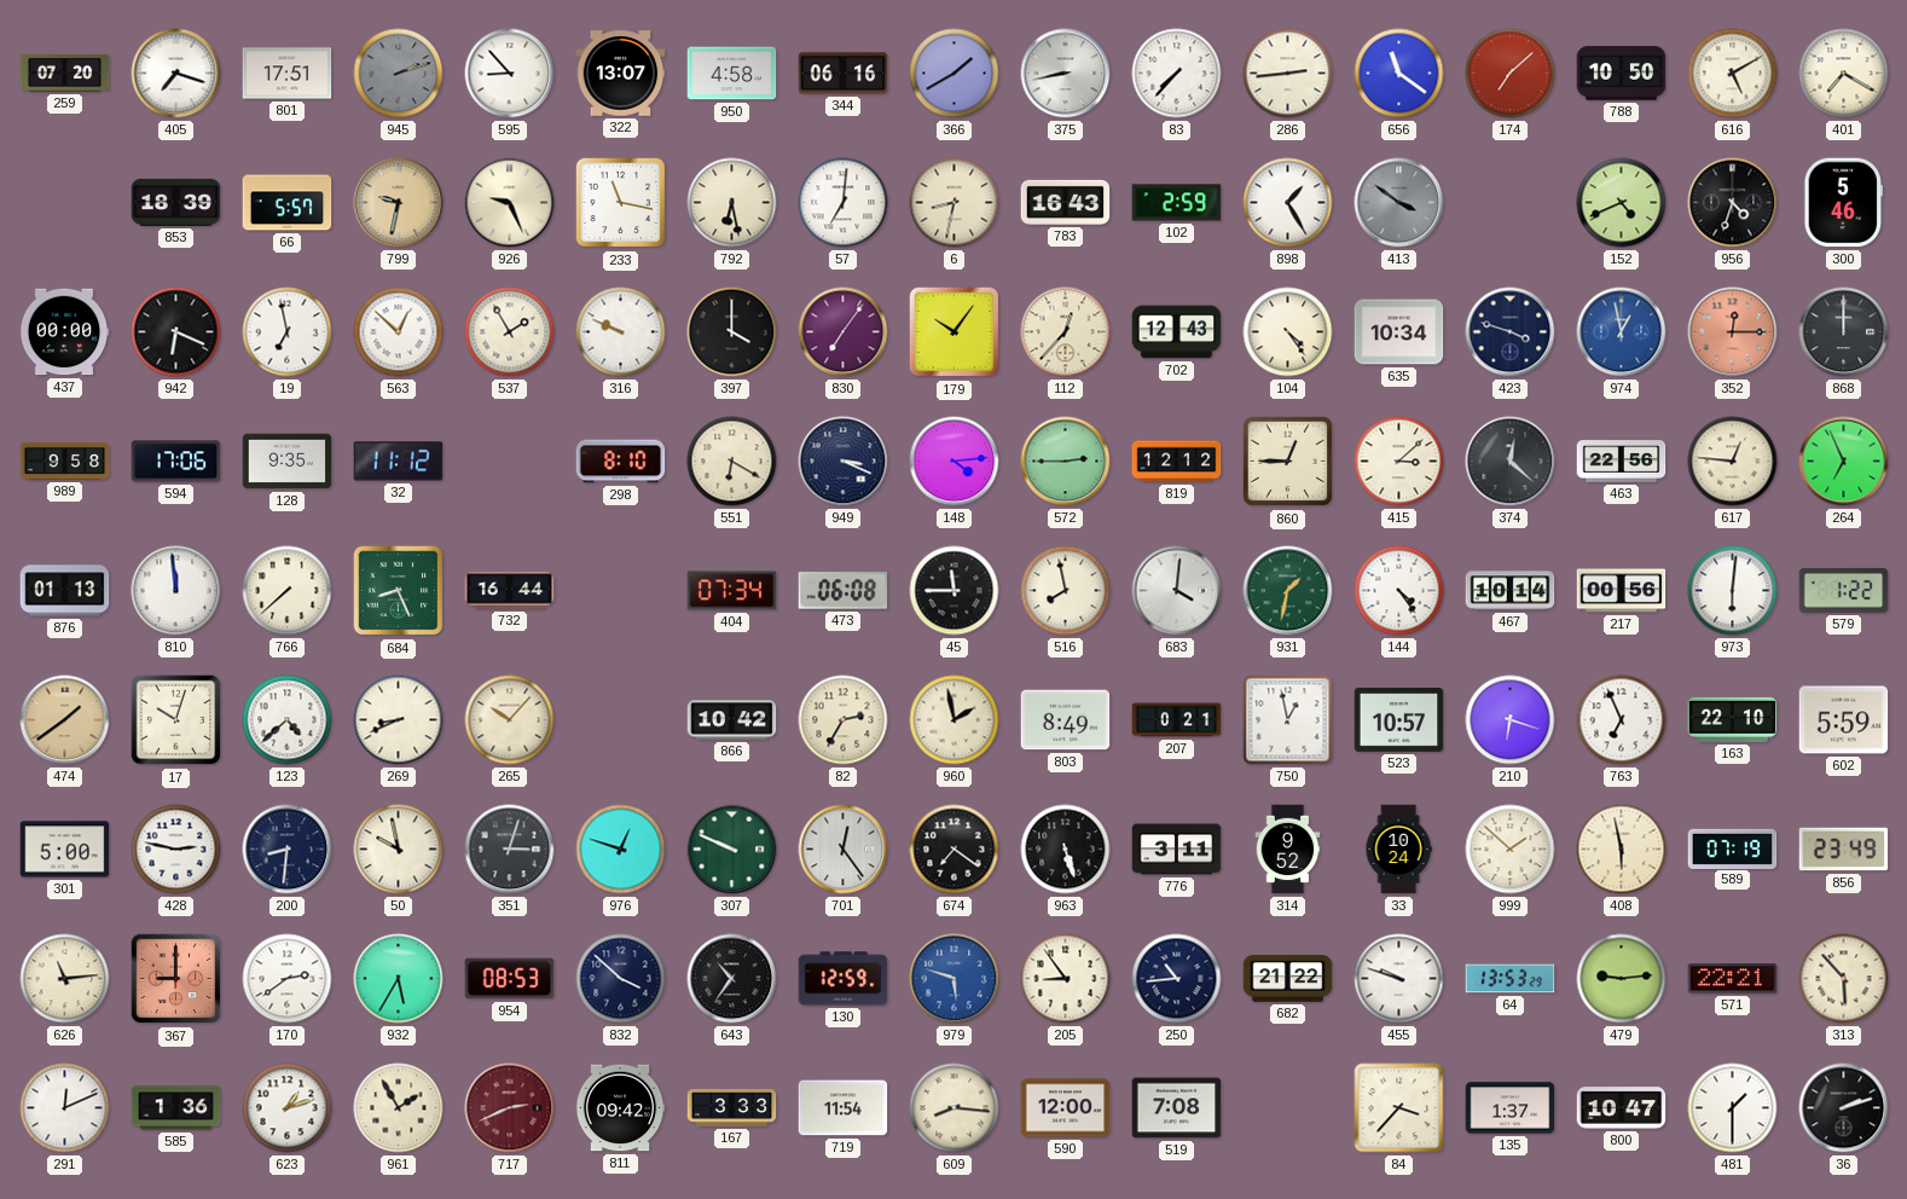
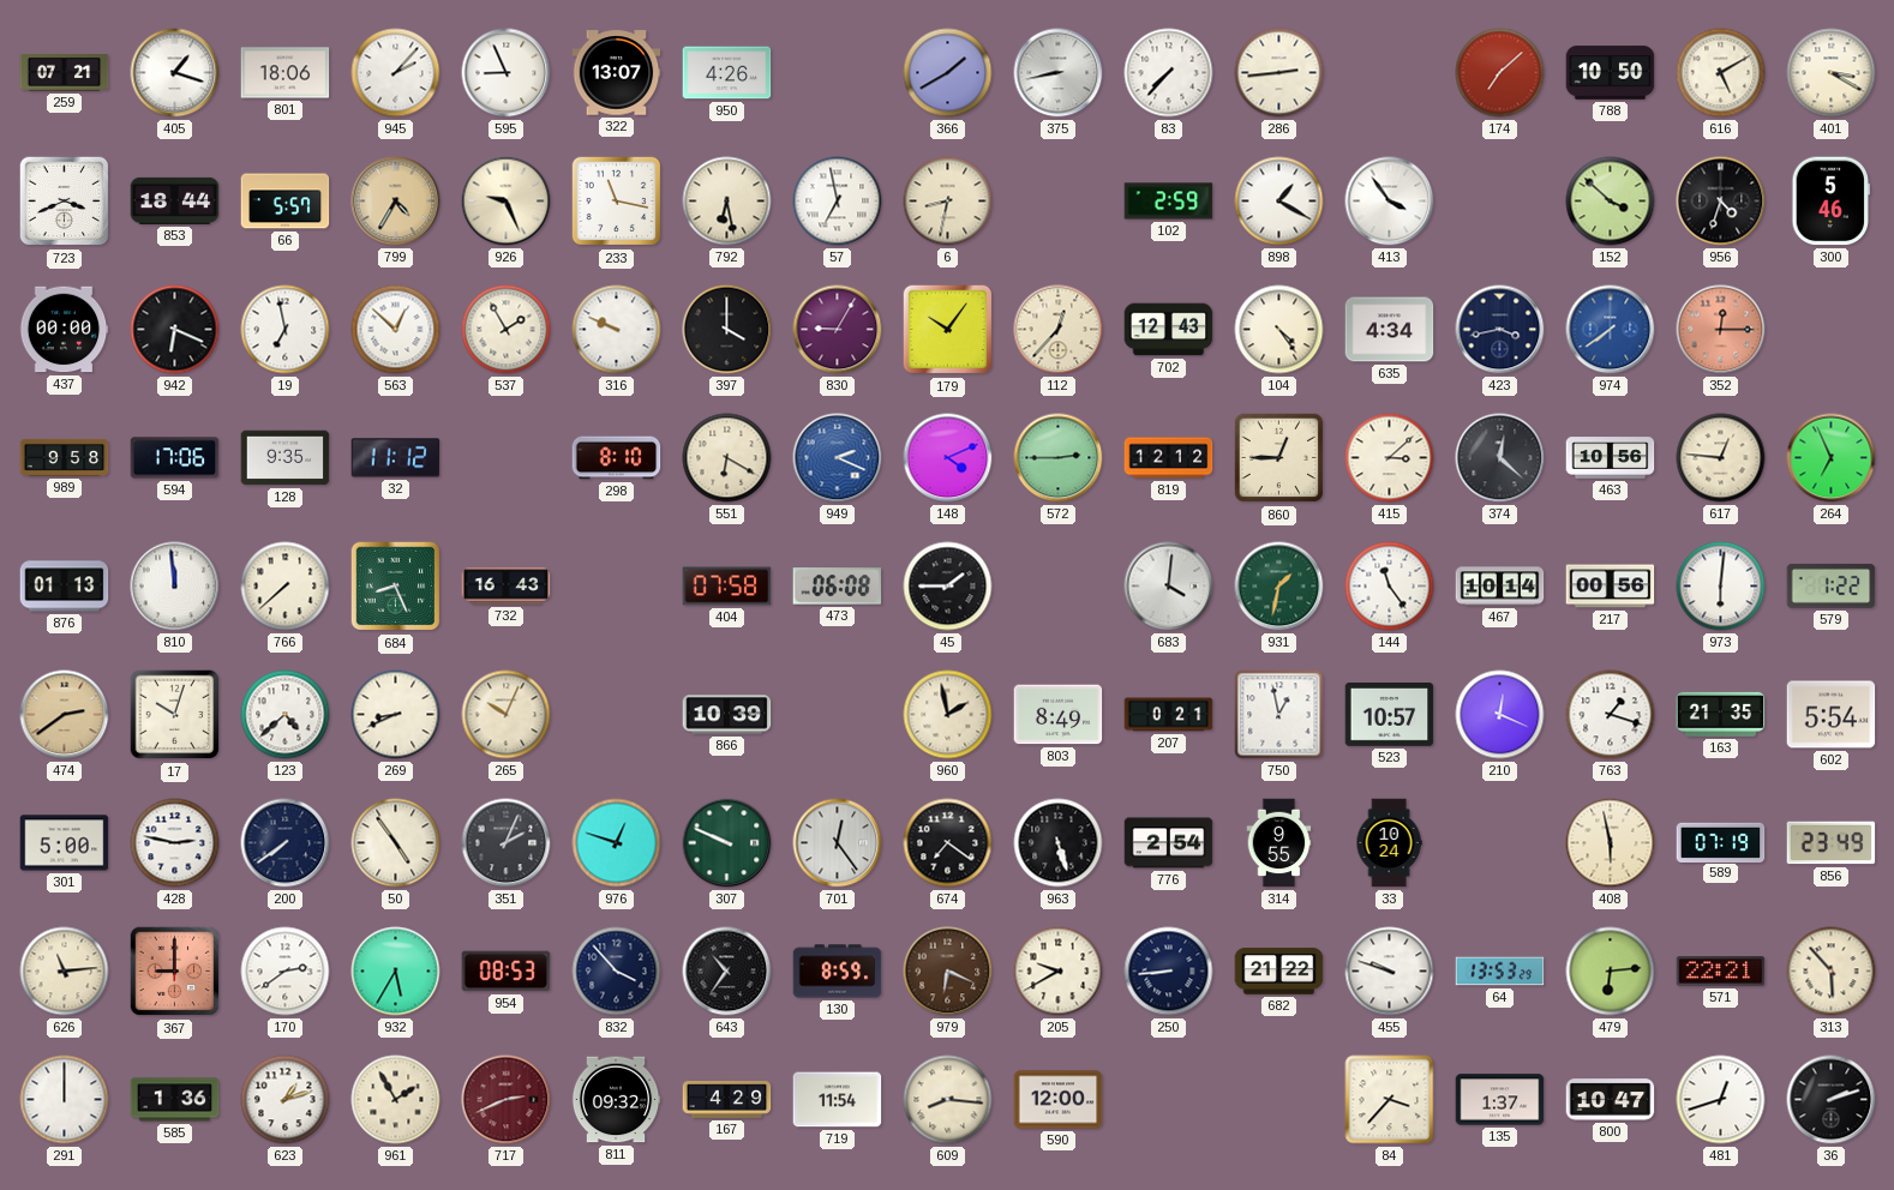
259: 07:20 -> 07:21
405: 7:18 -> 1:18
801: 17:51 -> 18:06
945: 2:12 -> 2:07
945 dial: grey -> white
595: 8:53 -> 8:56
950: 4:58 -> 4:26
344: 06:16 -> none
656: 11:21 -> none
401: 7:20 -> 3:20
723: none -> 3:41
853: 18:39 -> 18:44
799: 9:32 -> 4:35
57: 7:01 -> 6:58
783: 16:43 -> none
898: 1:25 -> 1:20
413: 3:51 -> 3:54
413 dial: grey -> white
152: 4:41 -> 3:52
830: 7:06 -> 9:05
635: 10:34 -> 4:34
423: 3:48 -> 3:43
974: 12:58 -> 7:39
868: 12:00 -> none
949: 3:19 -> 2:19
949 dial: navy -> blue
148: 4:14 -> 4:11
463: 22:56 -> 10:56
732: 16:44 -> 16:43
404: 07:34 -> 07:58
45: 11:45 -> 1:45
516: 7:58 -> none
144: 4:24 -> 11:24
474: 1:39 -> 2:39
265: 10:07 -> 10:04
866: 10:42 -> 10:39
82: 2:35 -> none
210: 6:18 -> 12:19
763: 6:56 -> 1:18
163: 22:10 -> 21:35
602: 5:59 -> 5:54
200: 8:31 -> 7:39
50: 9:58 -> 4:54
351: 3:03 -> 2:04
776: 3:11 -> 2:54
314: 9:52 -> 9:55
999: 1:52 -> none
832: 3:52 -> 3:53
130: 12:59 -> 8:59
979: 5:48 -> 6:19
979 dial: blue -> brown
205: 8:54 -> 9:40
250: 10:44 -> 8:44
479: 9:14 -> 6:14
291: 12:11 -> 12:00
811: 09:42 -> 09:32
167: 3:33 -> 4:29
519: 7:08 -> none
481: 1:30 -> 12:42
